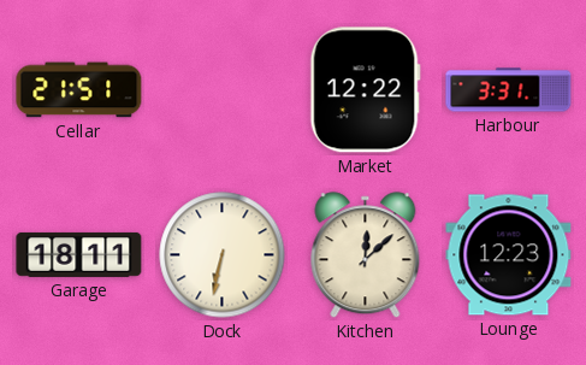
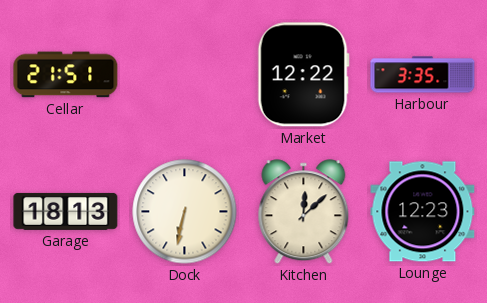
Harbour: 3:31 -> 3:35
Garage: 18:11 -> 18:13
